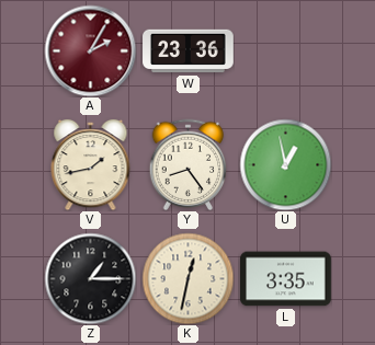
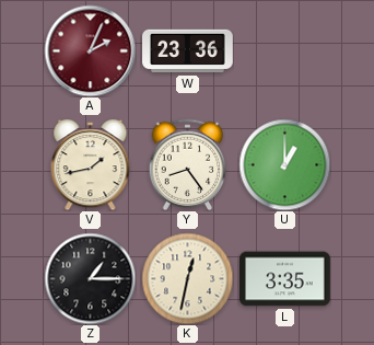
A: 2:05 -> 2:04
U: 12:58 -> 1:00
